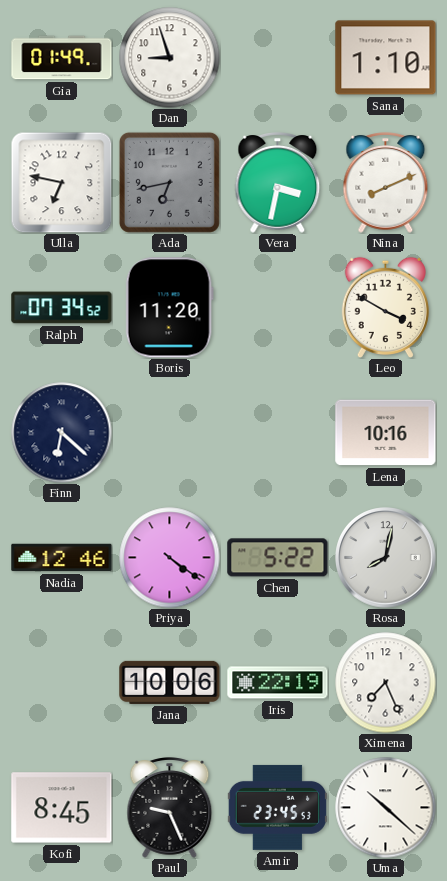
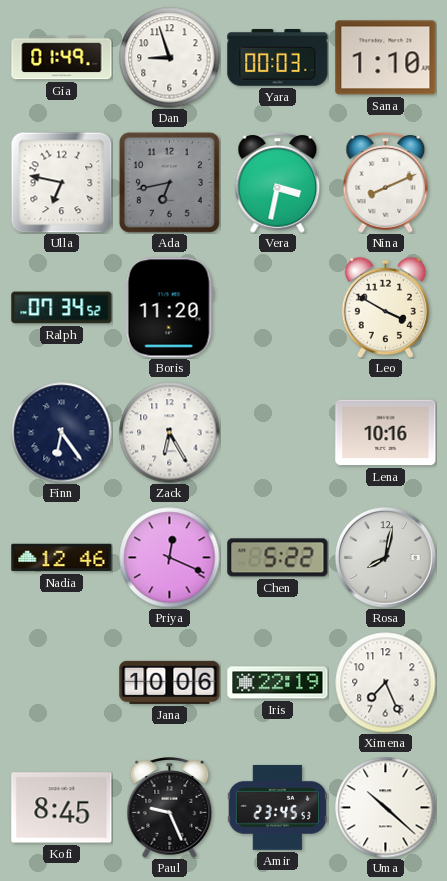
Yara: none -> 00:03
Finn: 6:22 -> 6:24
Zack: none -> 6:25
Priya: 4:21 -> 12:19
